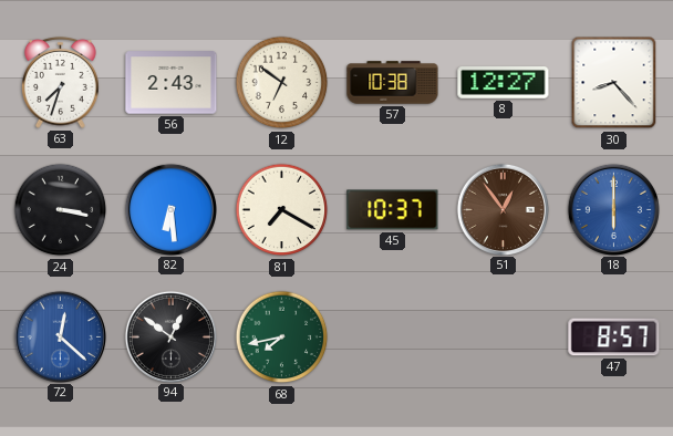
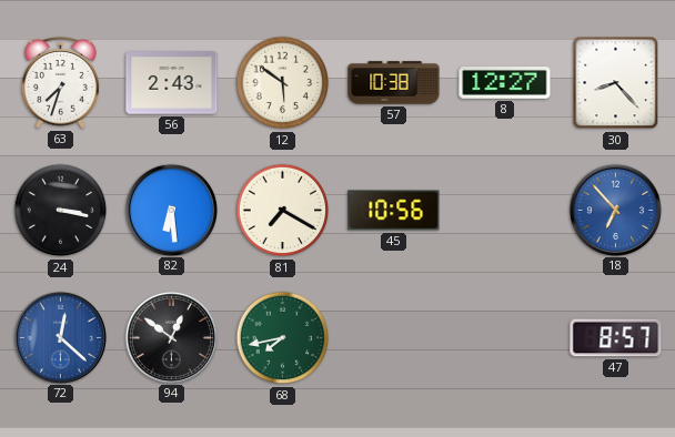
12: 6:51 -> 5:51
45: 10:37 -> 10:56
51: 12:54 -> none
18: 6:00 -> 6:53
